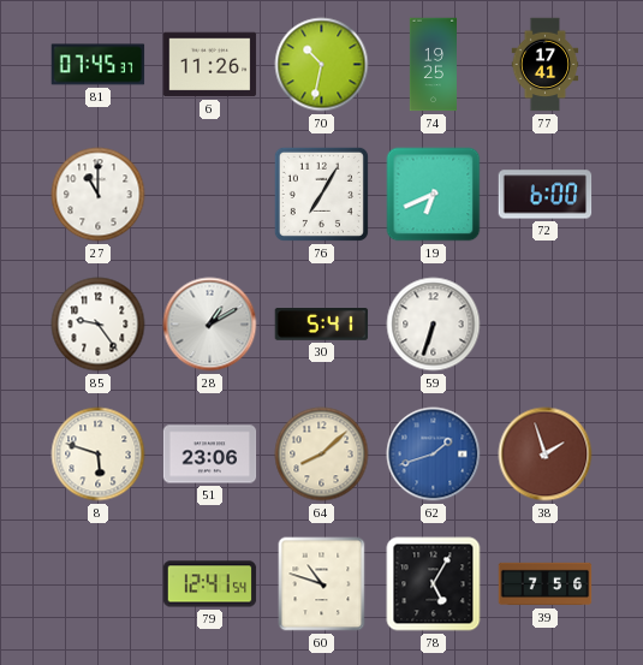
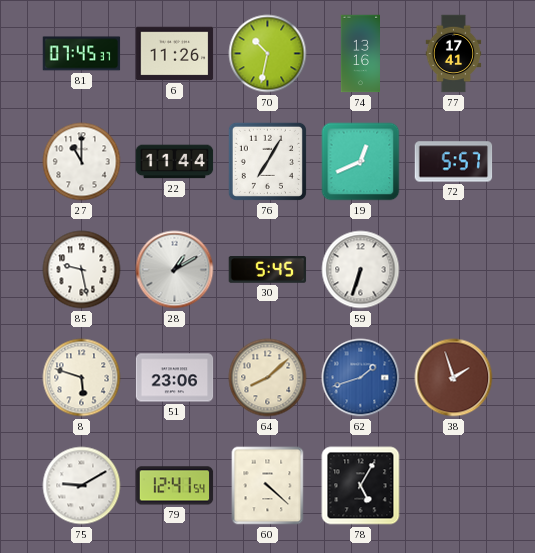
74: 19:25 -> 13:16
22: none -> 11:44
19: 6:41 -> 12:41
72: 6:00 -> 5:57
85: 9:24 -> 9:28
30: 5:41 -> 5:45
75: none -> 9:10
60: 10:48 -> 4:22
39: 7:56 -> none
